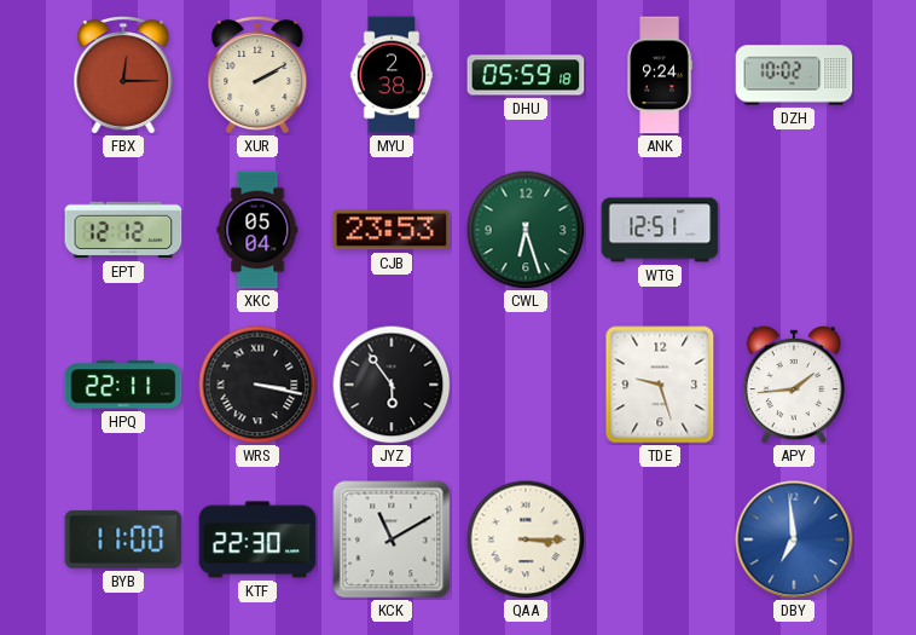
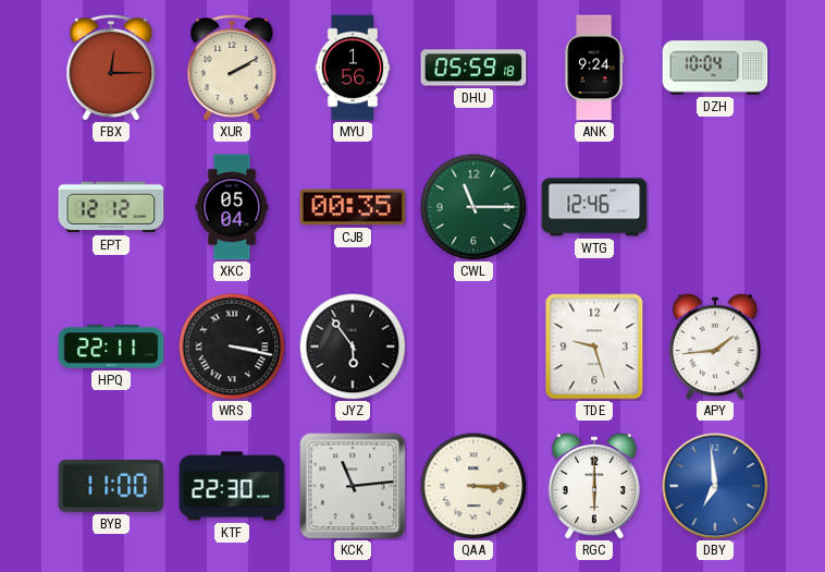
MYU: 2:38 -> 1:56
DZH: 10:02 -> 10:04
CJB: 23:53 -> 00:35
CWL: 6:27 -> 11:15
WTG: 12:51 -> 12:46
KCK: 11:10 -> 11:14
RGC: none -> 6:00
